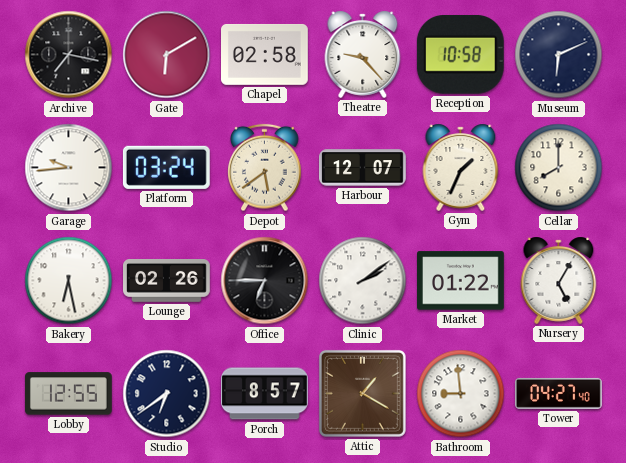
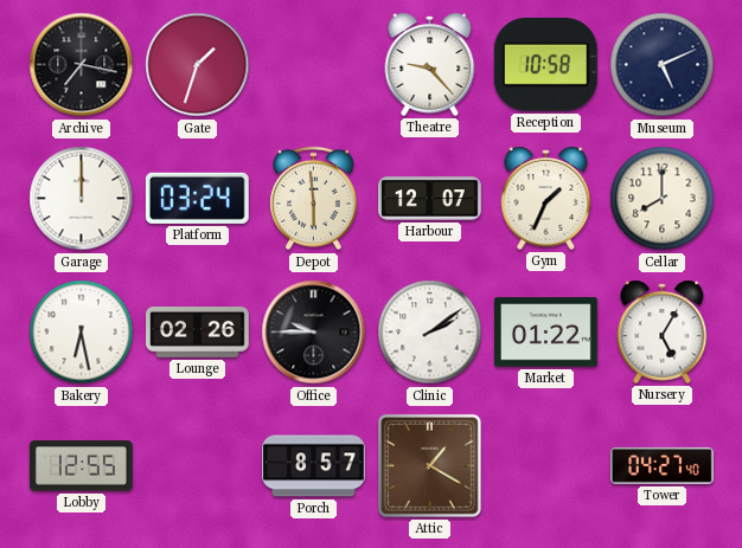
Gate: 6:10 -> 1:33
Chapel: 02:58 -> none
Museum: 6:11 -> 5:11
Garage: 9:44 -> 12:00
Depot: 5:39 -> 5:59
Office: 6:45 -> 9:45
Studio: 6:39 -> none
Bathroom: 8:59 -> none
